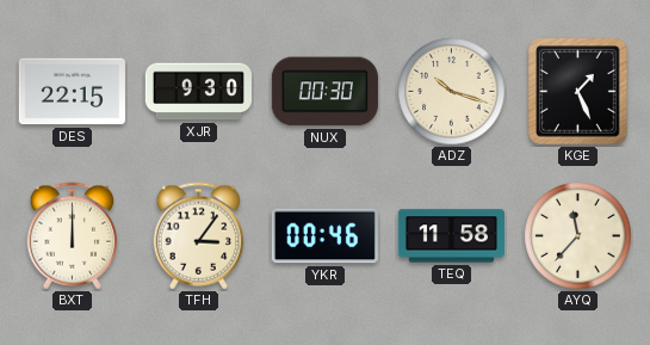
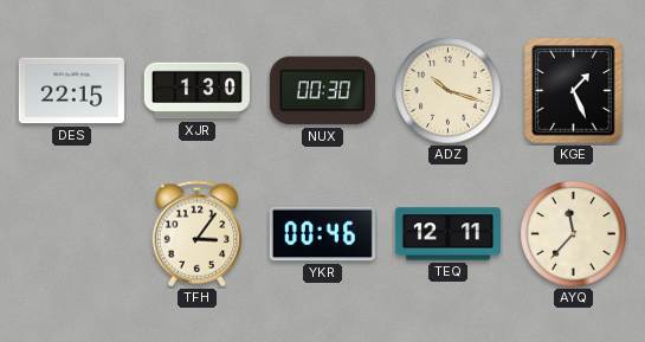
XJR: 9:30 -> 1:30
BXT: 12:00 -> none
TEQ: 11:58 -> 12:11
